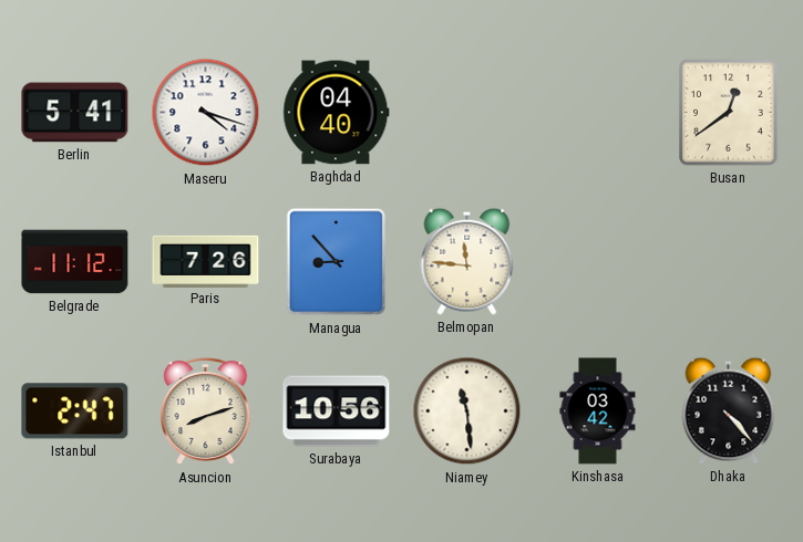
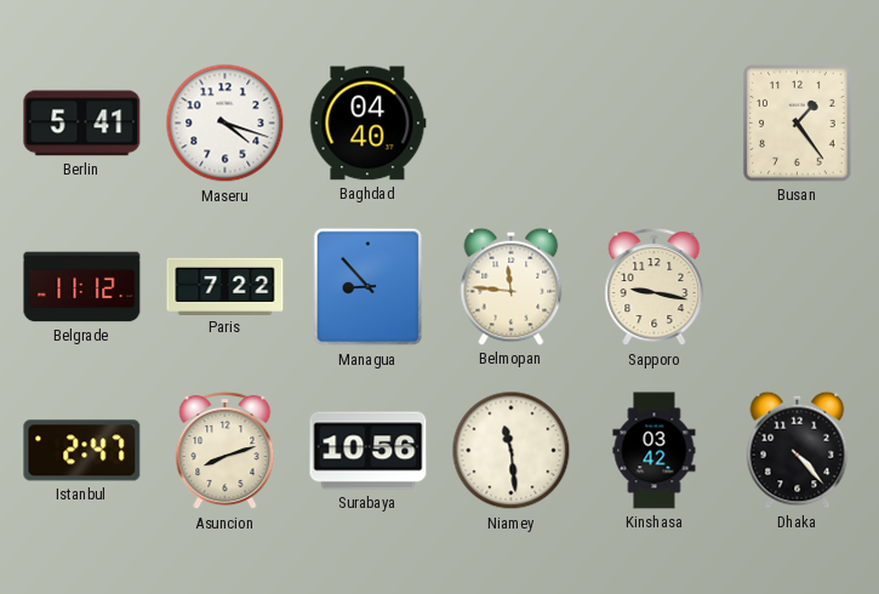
Busan: 12:39 -> 1:24
Paris: 7:26 -> 7:22
Sapporo: none -> 9:17
